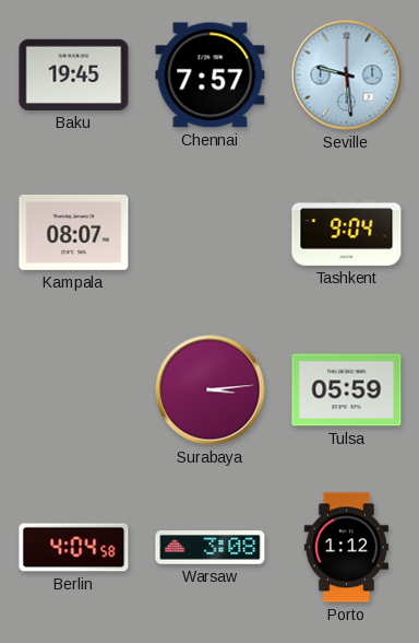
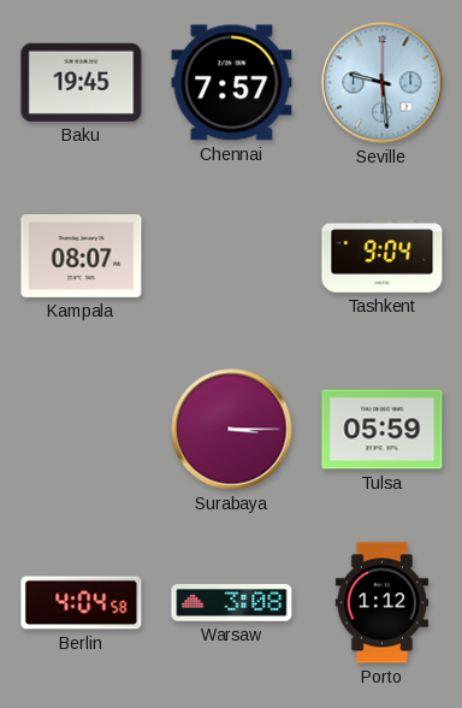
Surabaya: 3:14 -> 3:15
